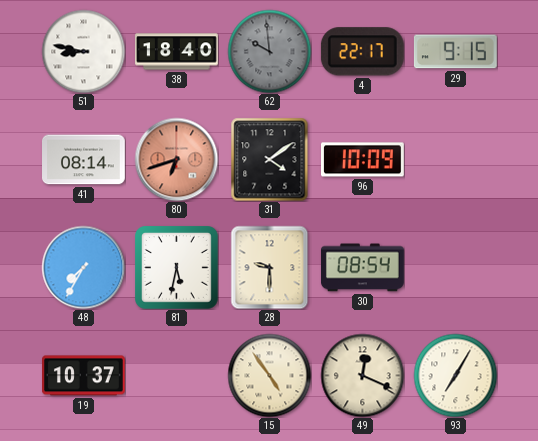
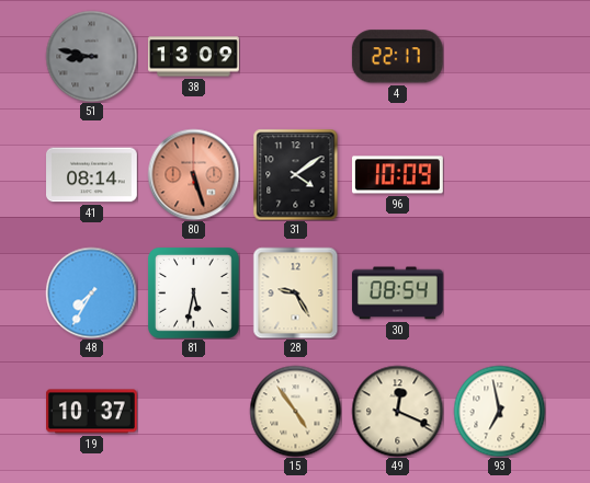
51 dial: white -> grey
38: 18:40 -> 13:09
62: 9:59 -> none
29: 9:15 -> none
80: 6:42 -> 5:27
28: 9:30 -> 9:25
93: 7:05 -> 6:58
